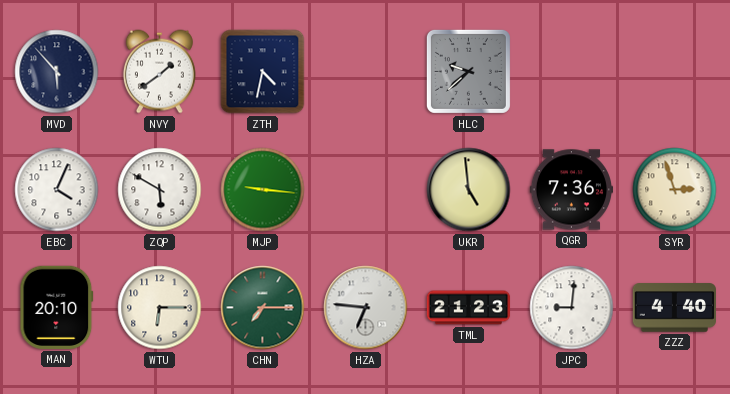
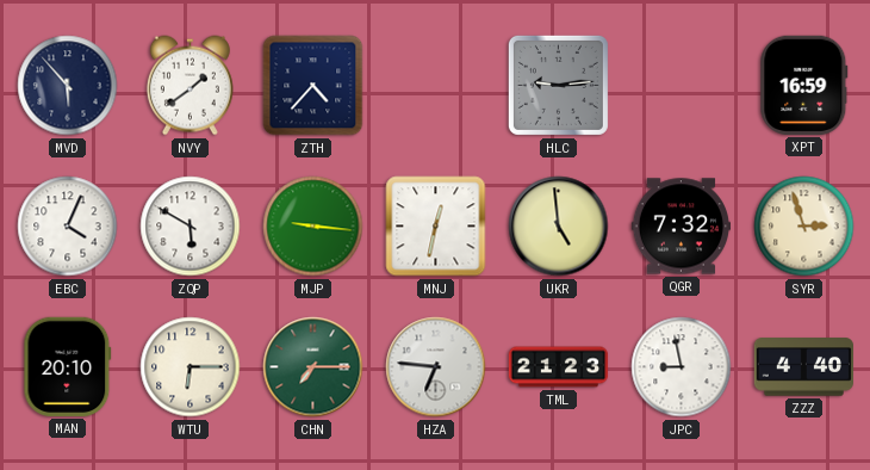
ZTH: 4:32 -> 4:37
HLC: 9:38 -> 9:14
XPT: none -> 16:59
MNJ: none -> 12:32
QGR: 7:36 -> 7:32
JPC: 9:01 -> 8:58
